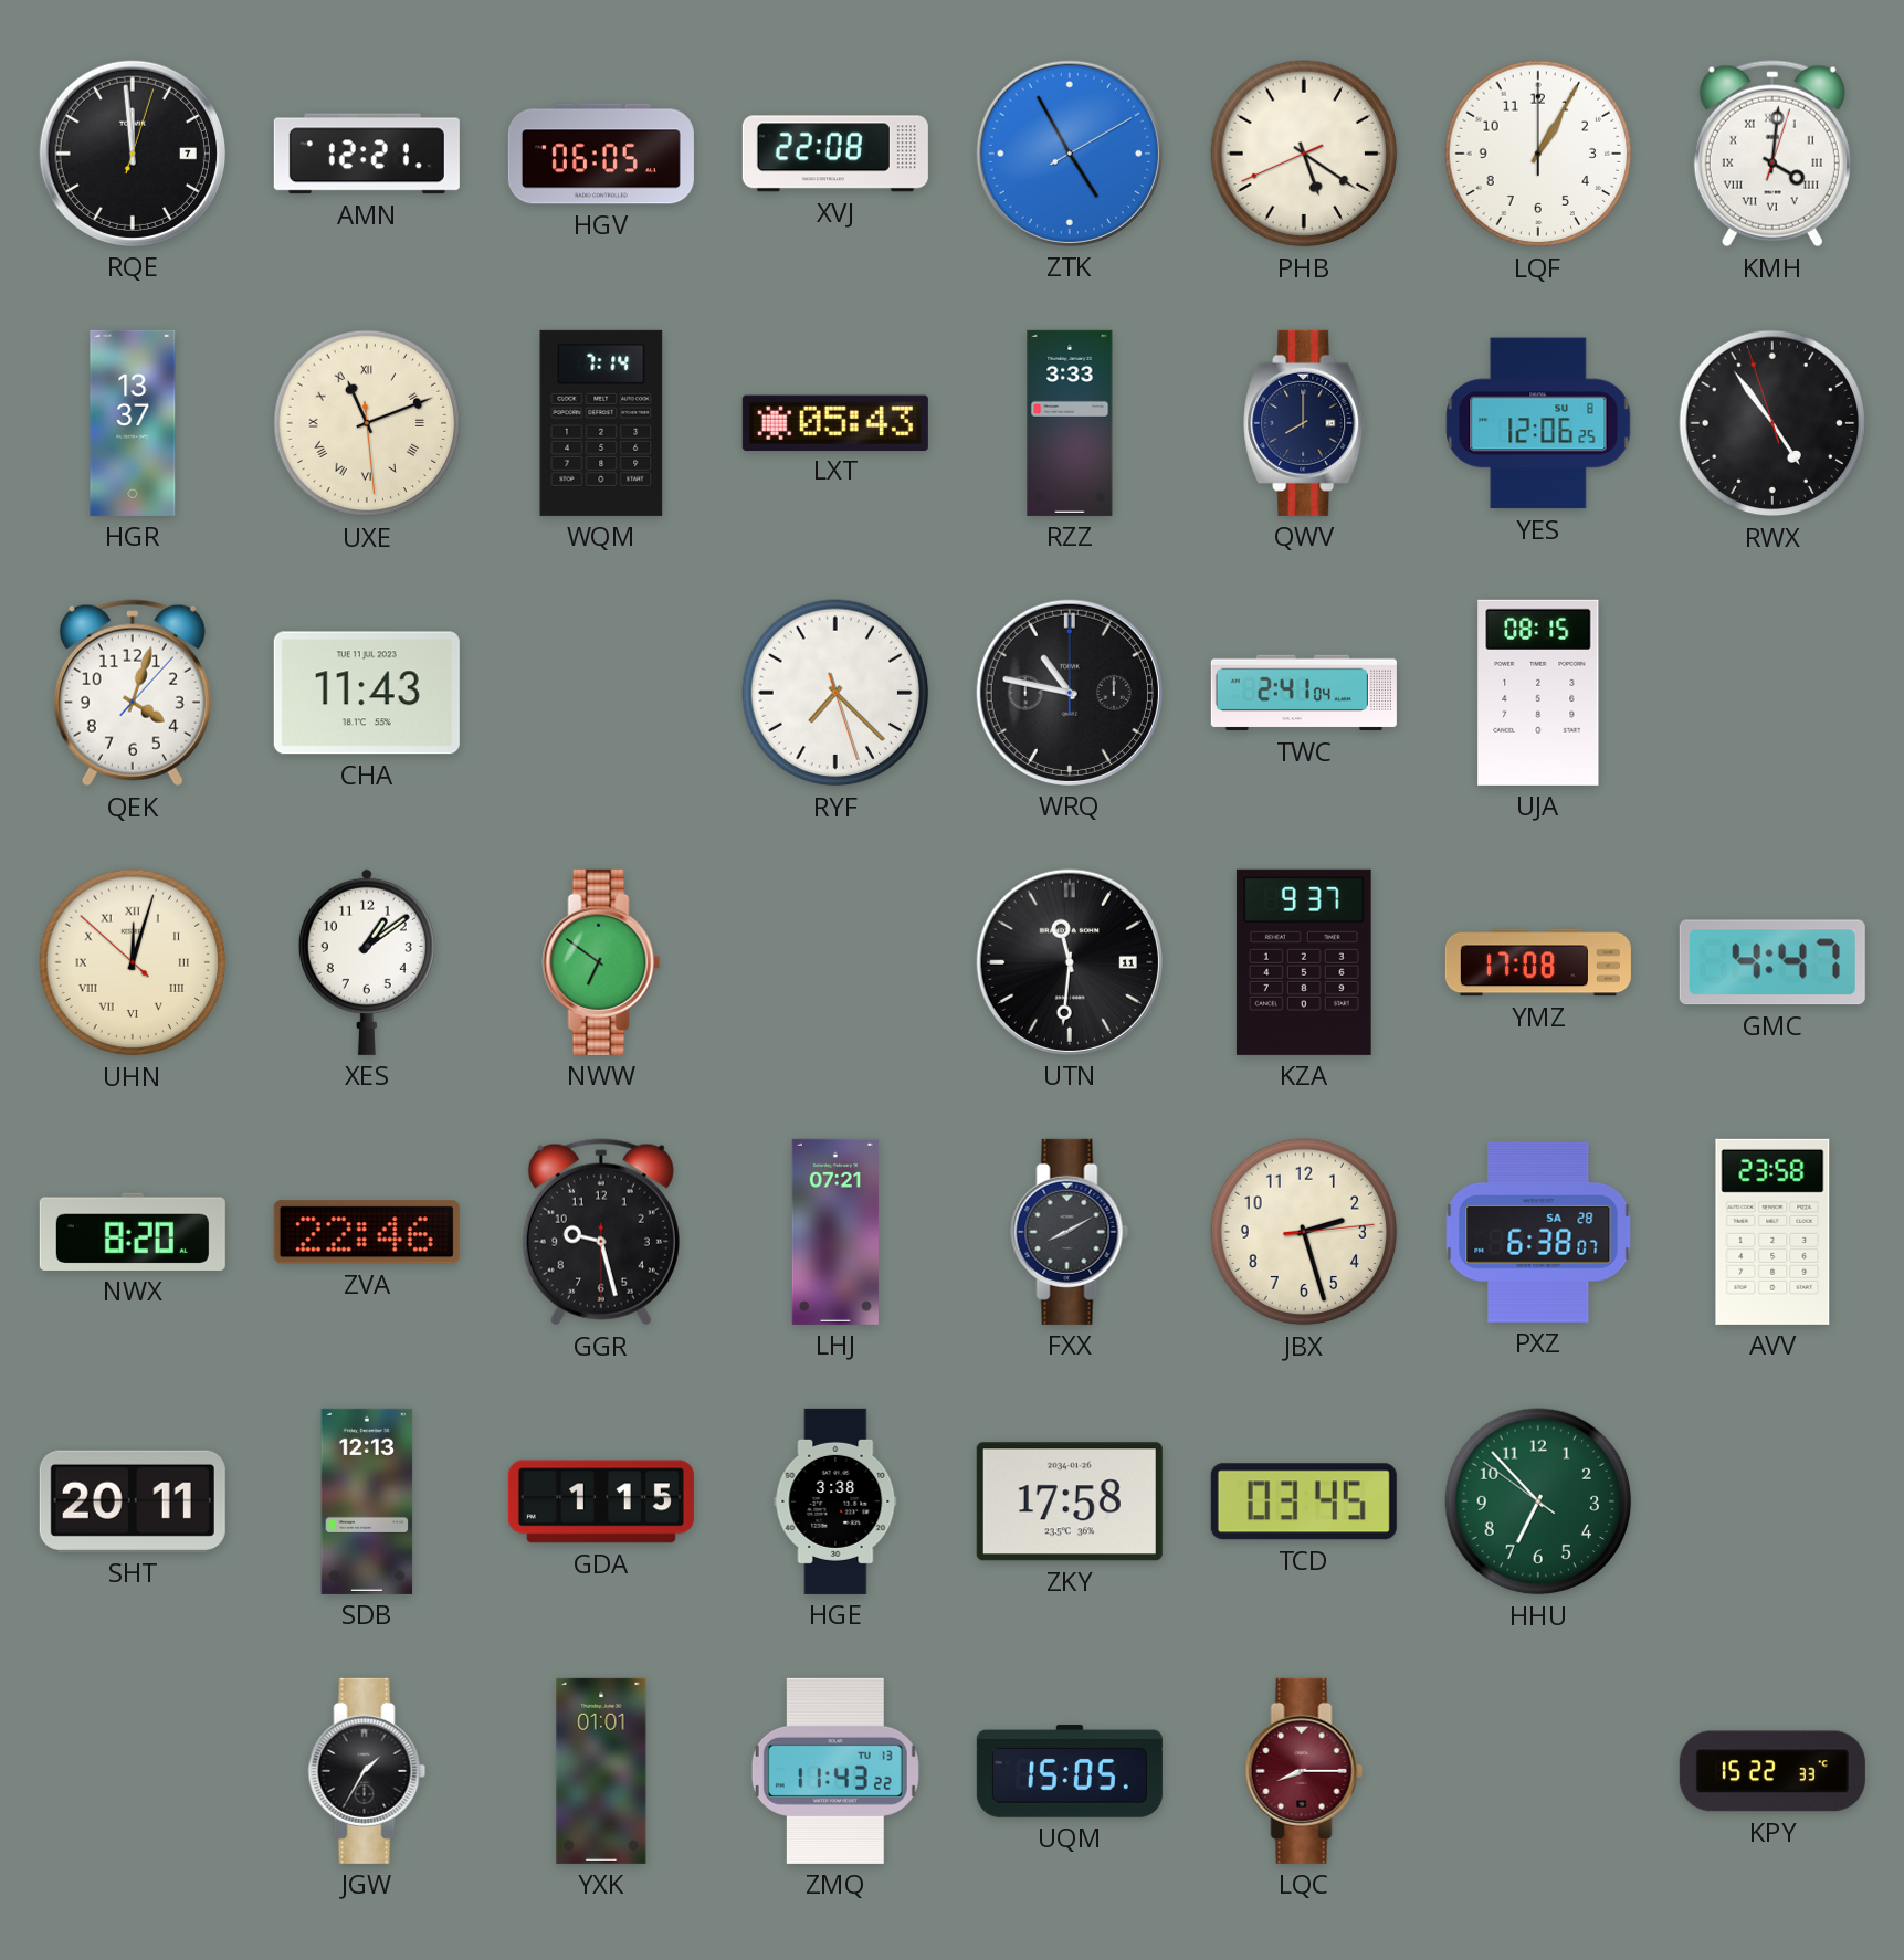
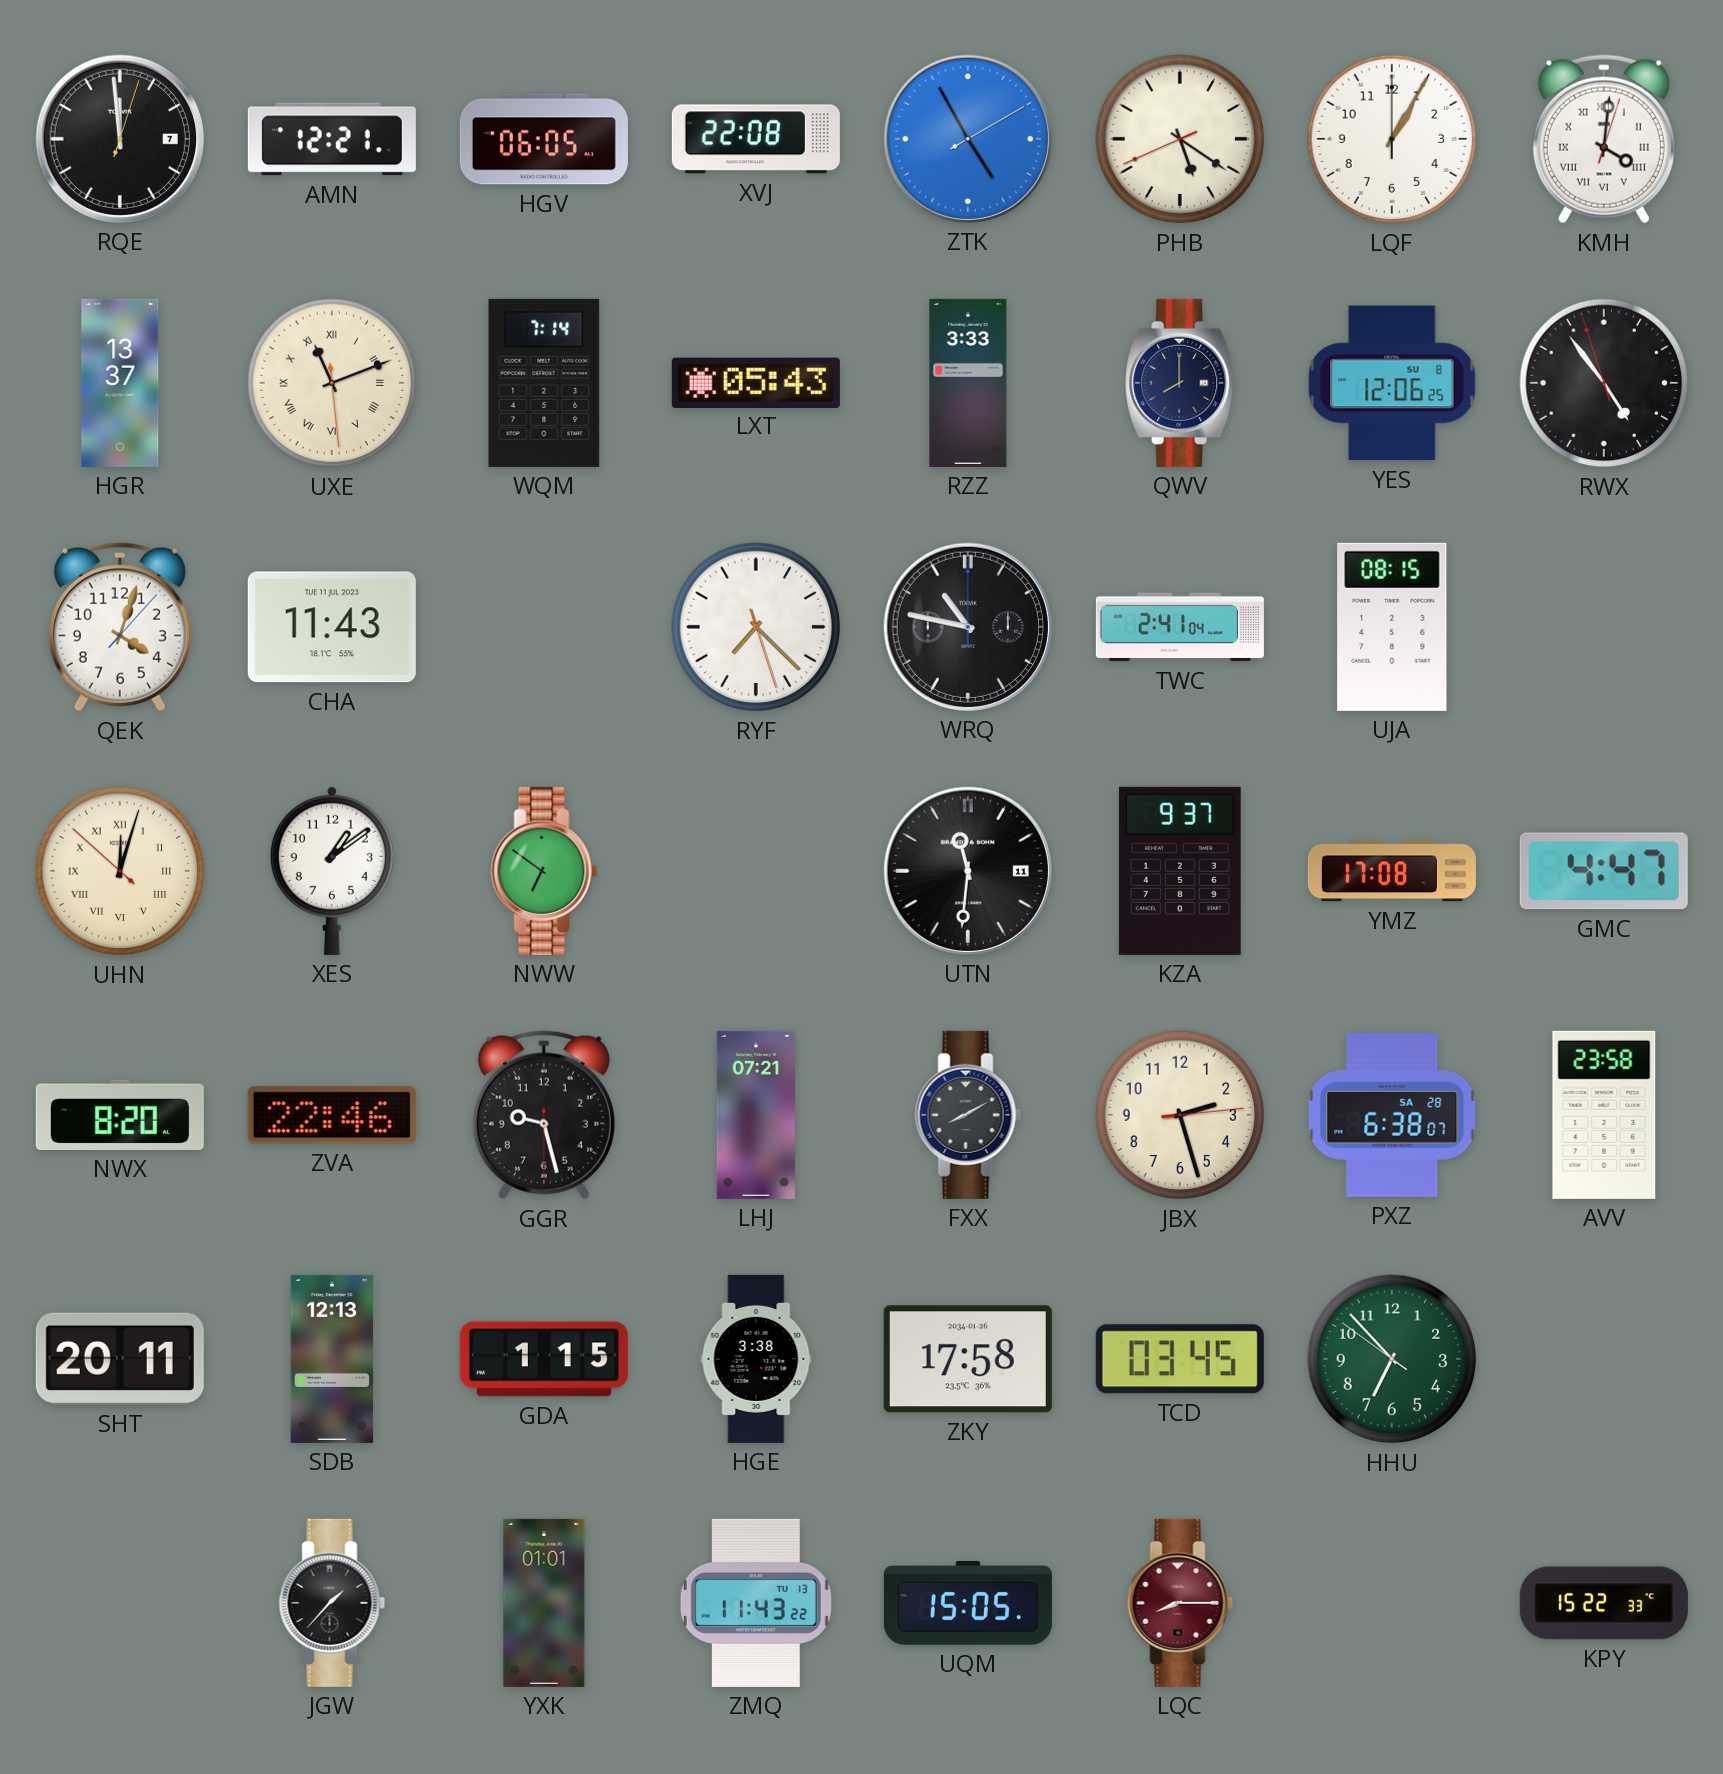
JGW: 1:35 -> 1:37
